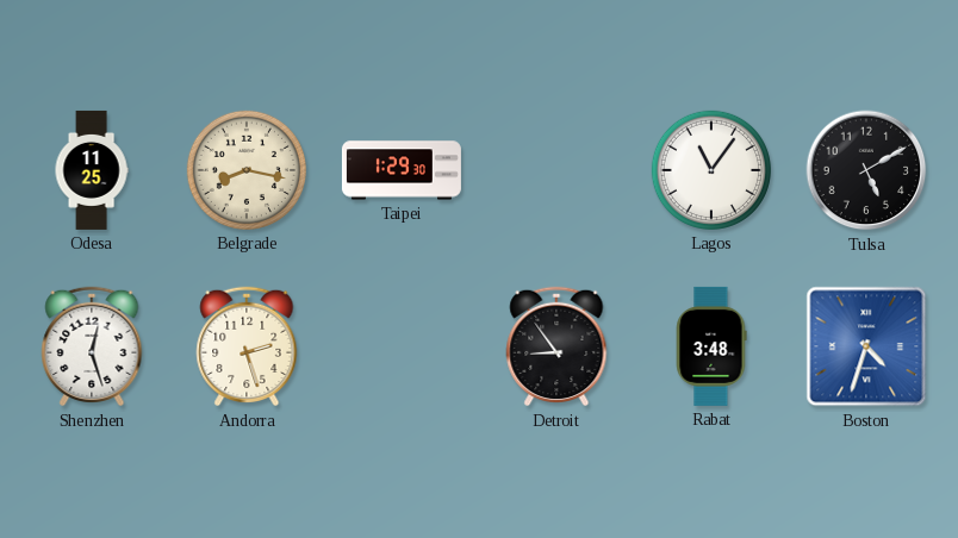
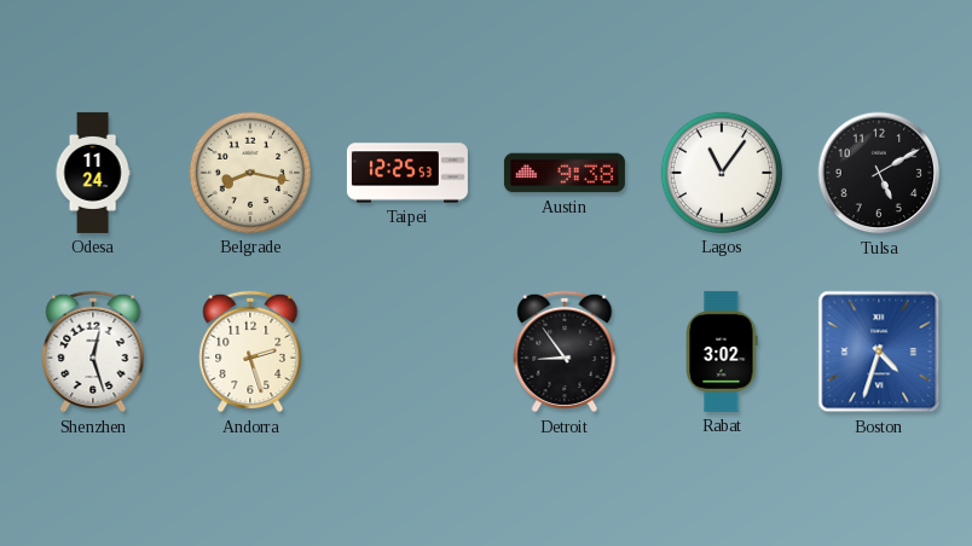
Odesa: 11:25 -> 11:24
Taipei: 1:29 -> 12:25
Austin: none -> 9:38
Rabat: 3:48 -> 3:02
